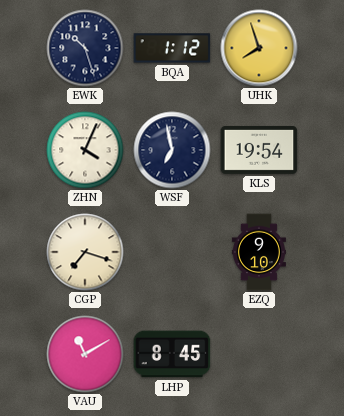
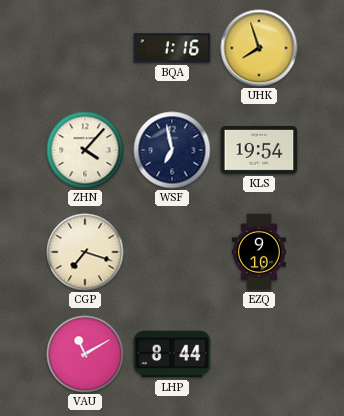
EWK: 10:27 -> none
BQA: 1:12 -> 1:16
ZHN: 4:04 -> 4:07
LHP: 8:45 -> 8:44
